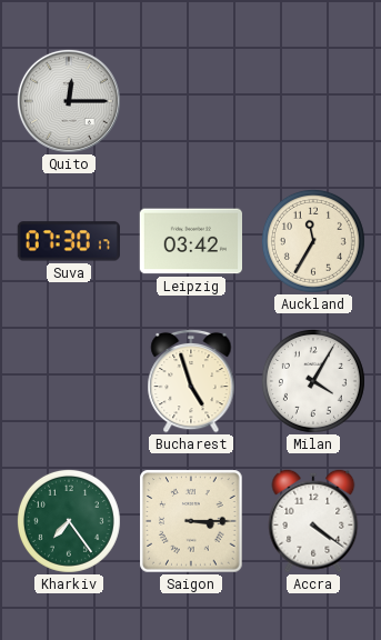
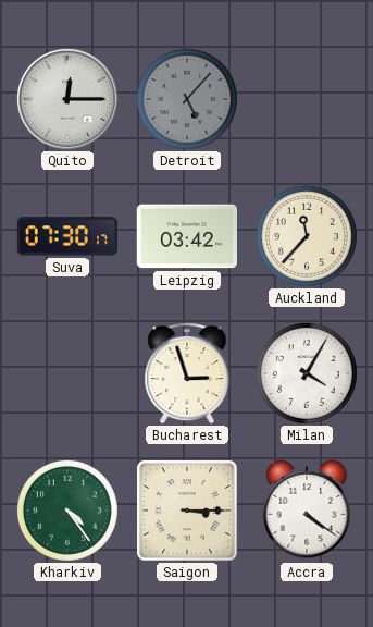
Detroit: none -> 5:07
Auckland: 11:35 -> 11:37
Bucharest: 4:57 -> 2:57
Kharkiv: 7:24 -> 4:24
